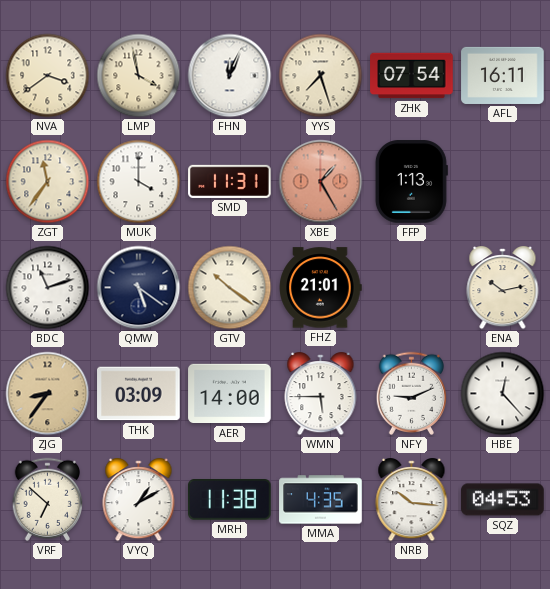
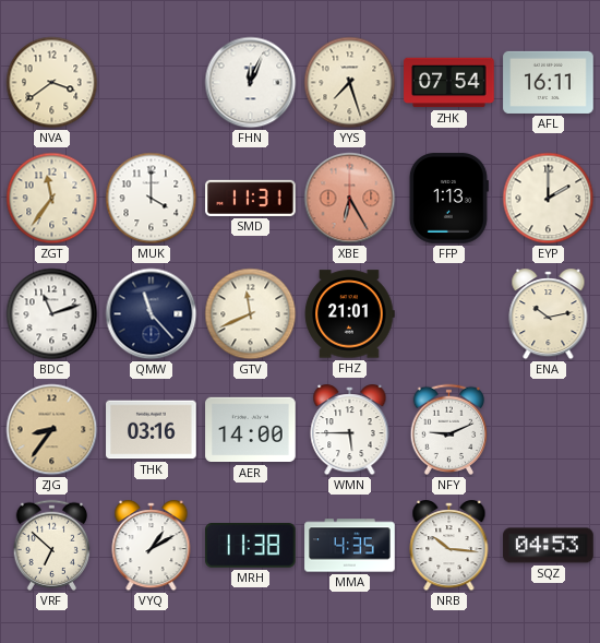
LMP: 3:58 -> none
XBE: 1:25 -> 6:25
EYP: none -> 2:00
QMW: 5:21 -> 11:23
GTV: 10:21 -> 11:41
THK: 03:09 -> 03:16
HBE: 12:23 -> none
